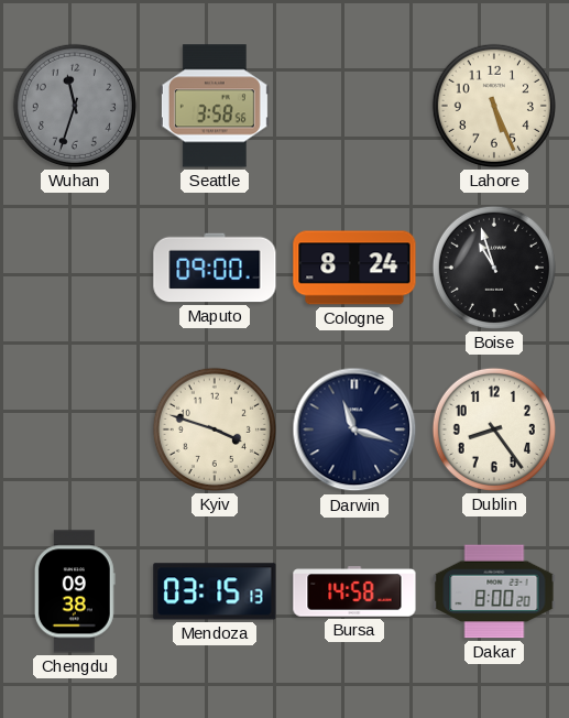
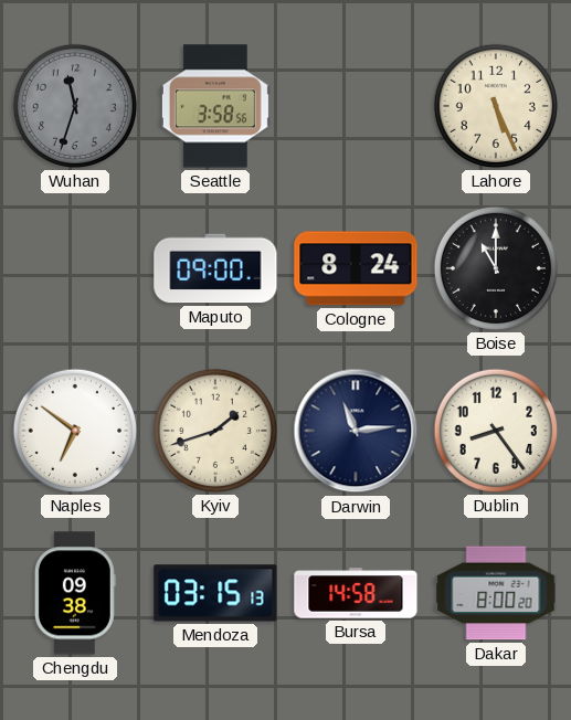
Boise: 10:57 -> 11:00
Naples: none -> 6:51
Kyiv: 3:48 -> 1:42
Darwin: 11:18 -> 11:14
